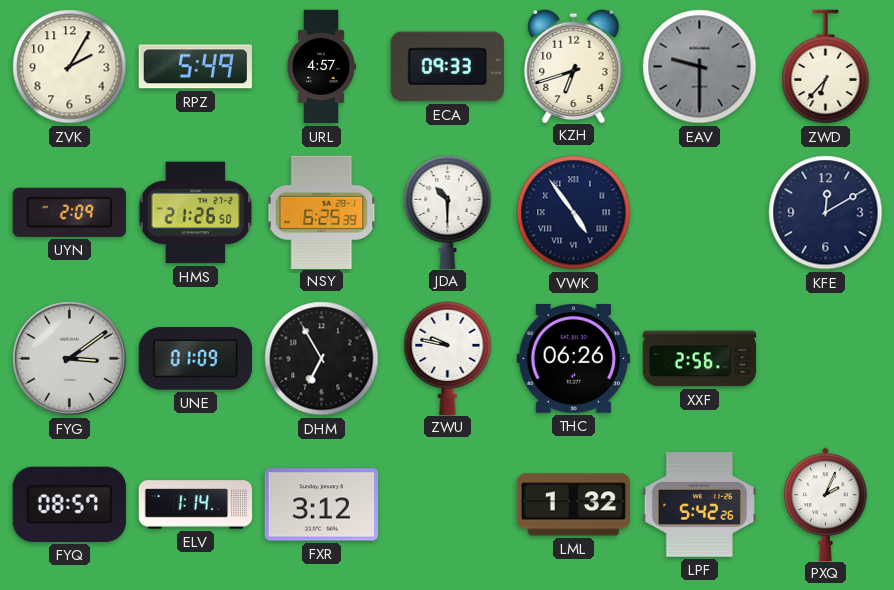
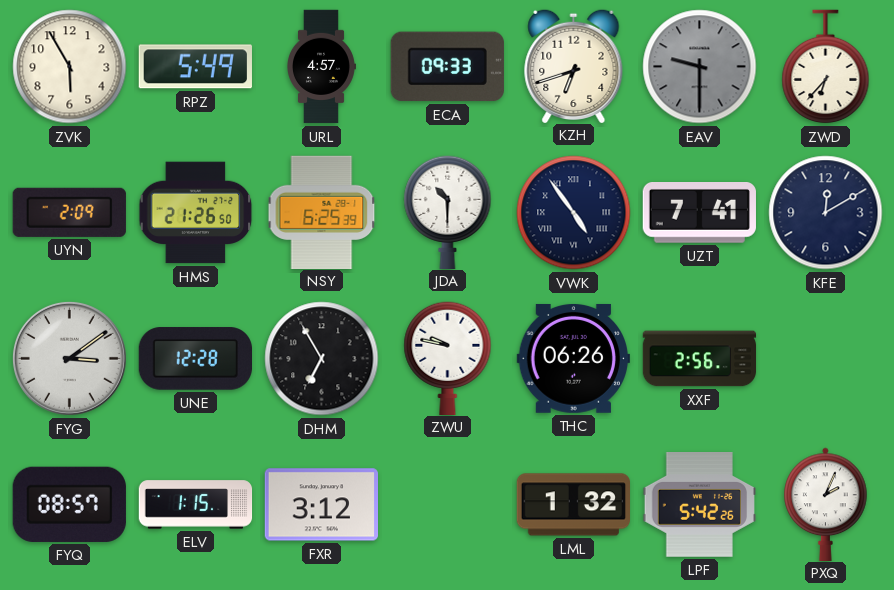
ZVK: 2:05 -> 5:55
UZT: none -> 7:41
UNE: 01:09 -> 12:28
ELV: 1:14 -> 1:15
